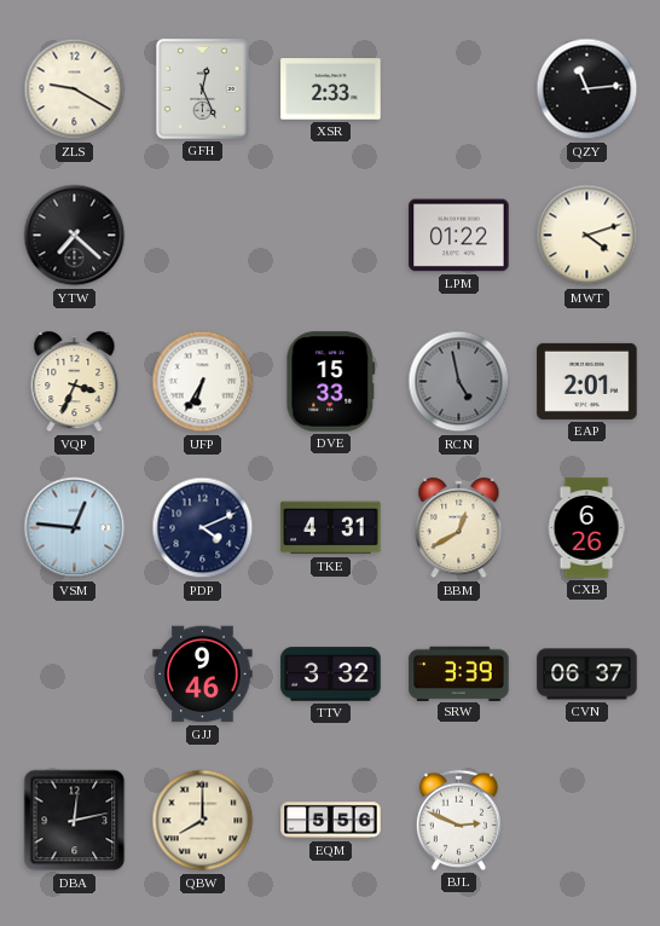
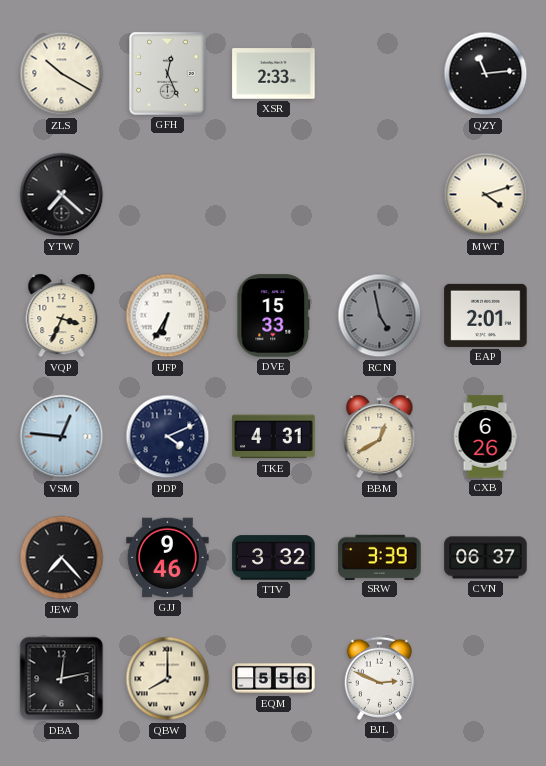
ZLS: 9:20 -> 10:20
LPM: 01:22 -> none
JEW: none -> 7:23
